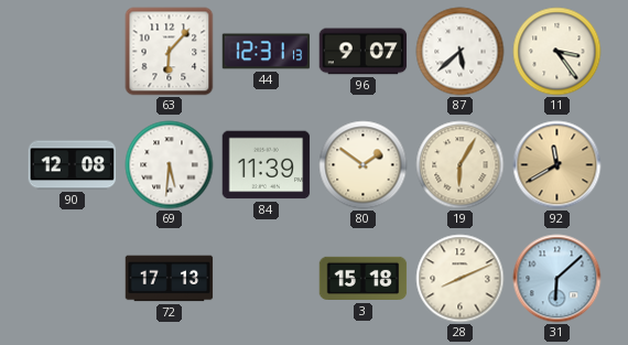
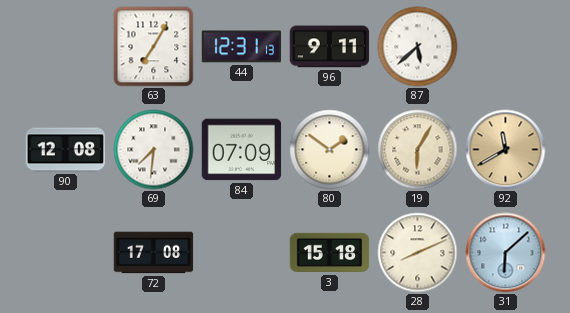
63: 6:07 -> 7:05
96: 9:07 -> 9:11
11: 3:24 -> none
69: 5:31 -> 7:31
84: 11:39 -> 07:09
72: 17:13 -> 17:08
